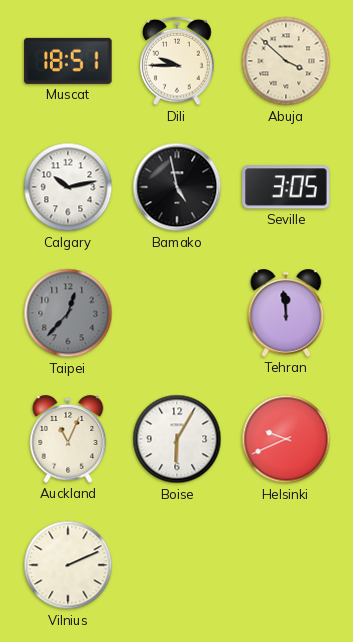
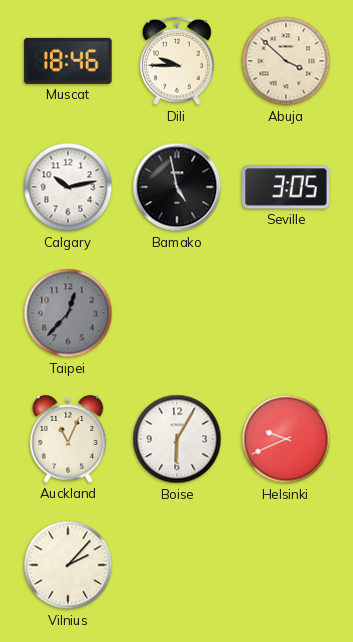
Muscat: 18:51 -> 18:46
Tehran: 11:59 -> none
Vilnius: 2:11 -> 2:07
